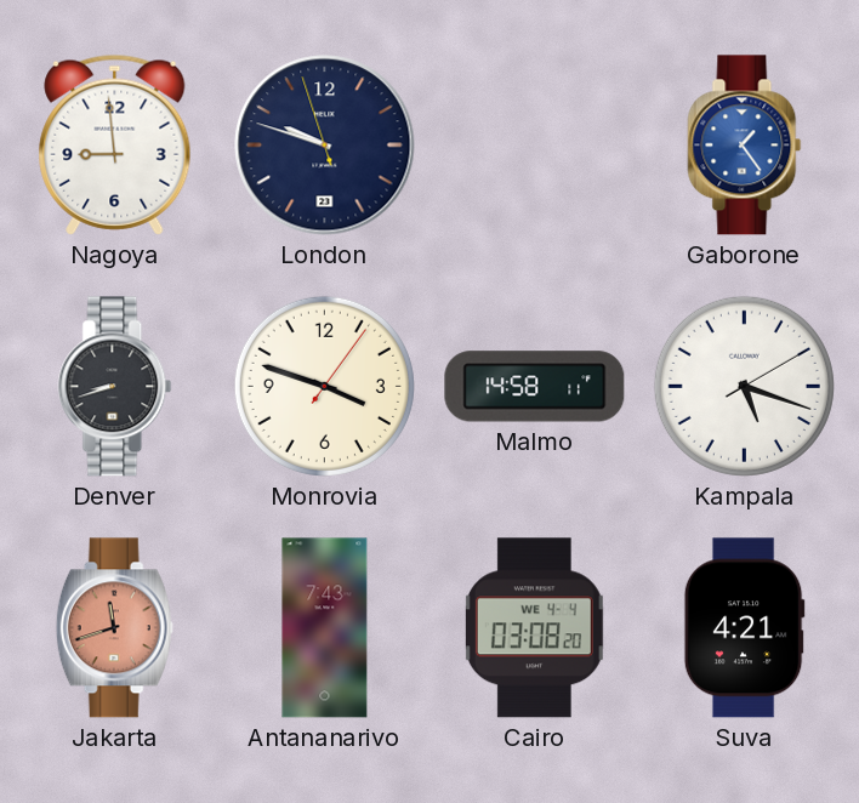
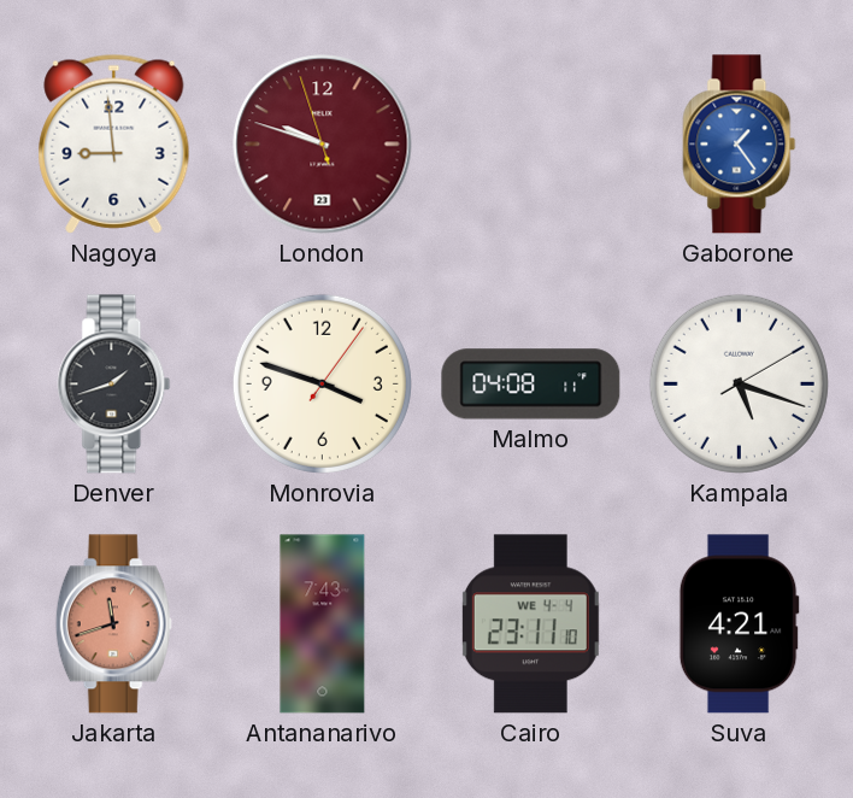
London dial: navy -> burgundy
Denver: 8:42 -> 1:42
Malmo: 14:58 -> 04:08
Cairo: 03:08 -> 23:11
